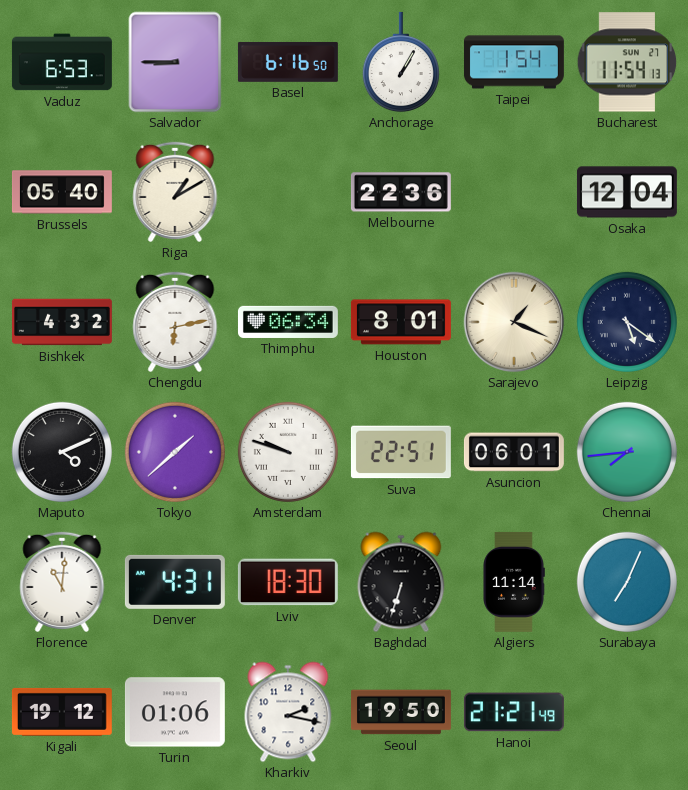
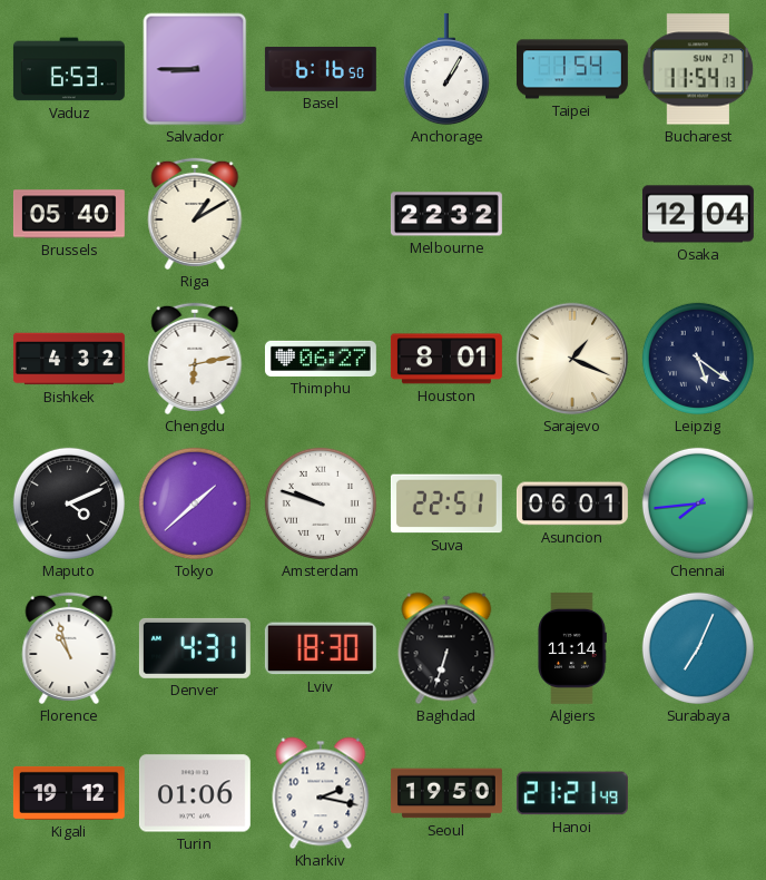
Melbourne: 22:36 -> 22:32
Thimphu: 06:34 -> 06:27
Florence: 11:01 -> 10:57
